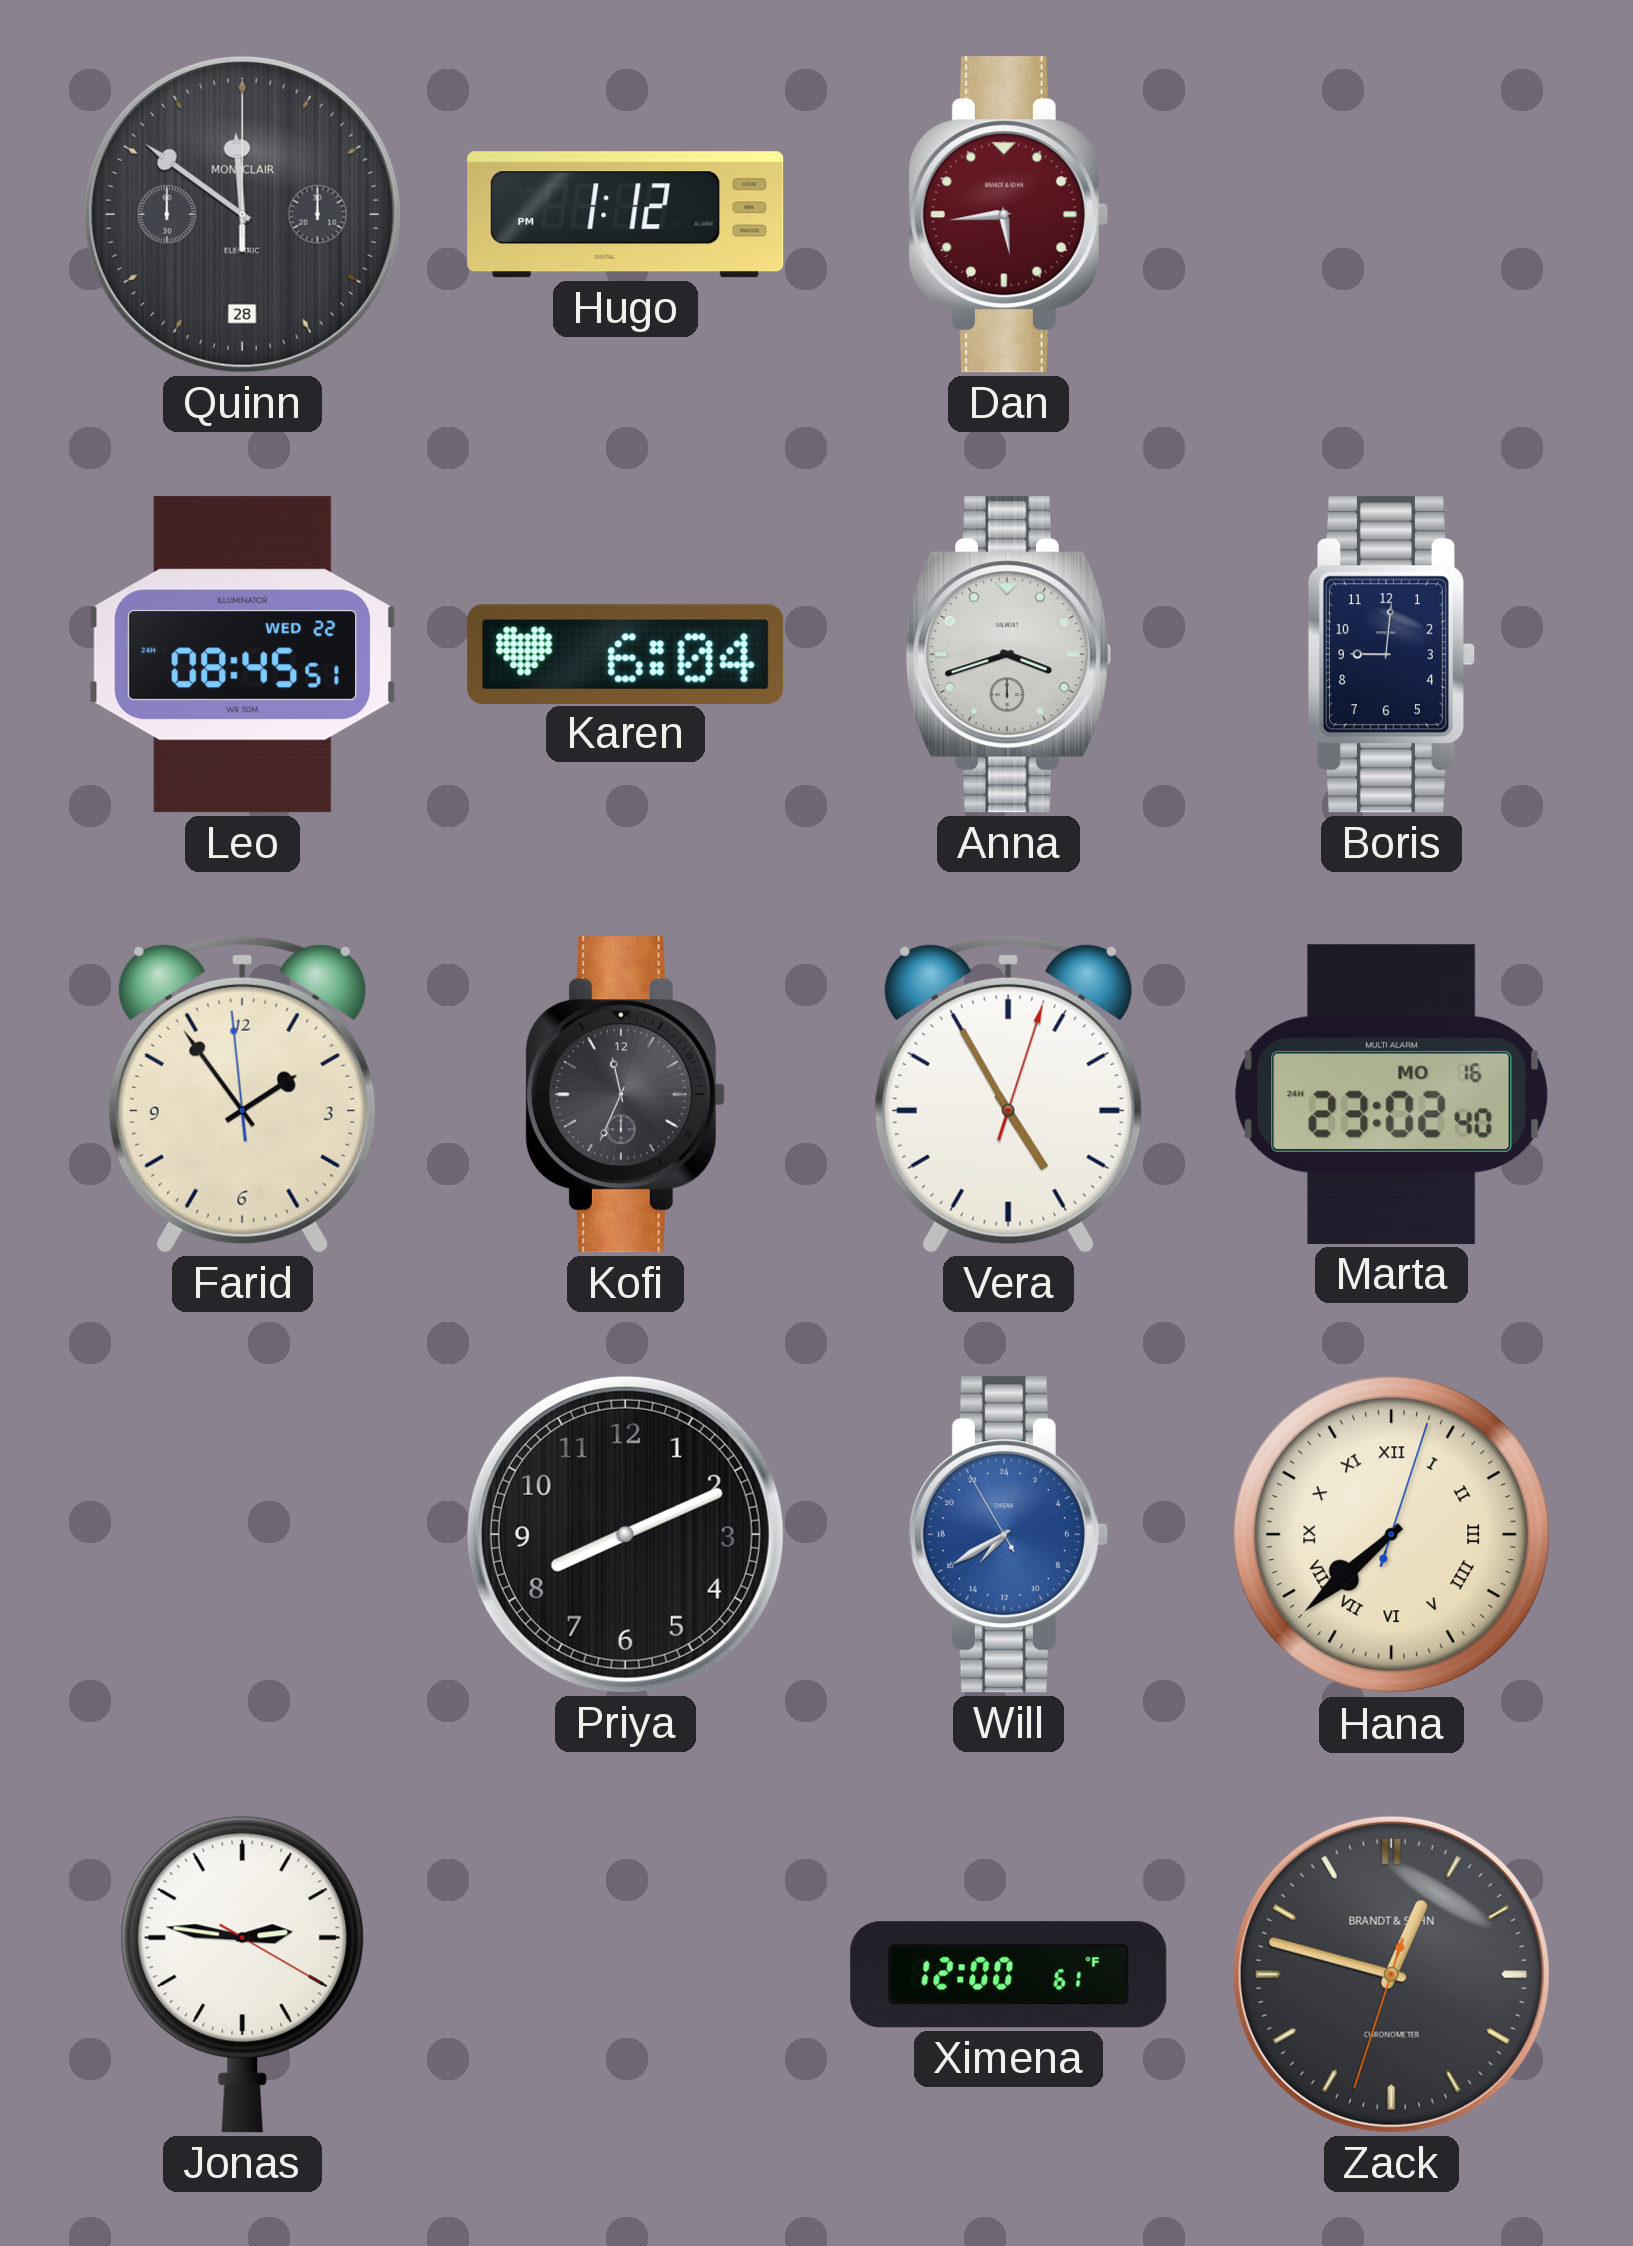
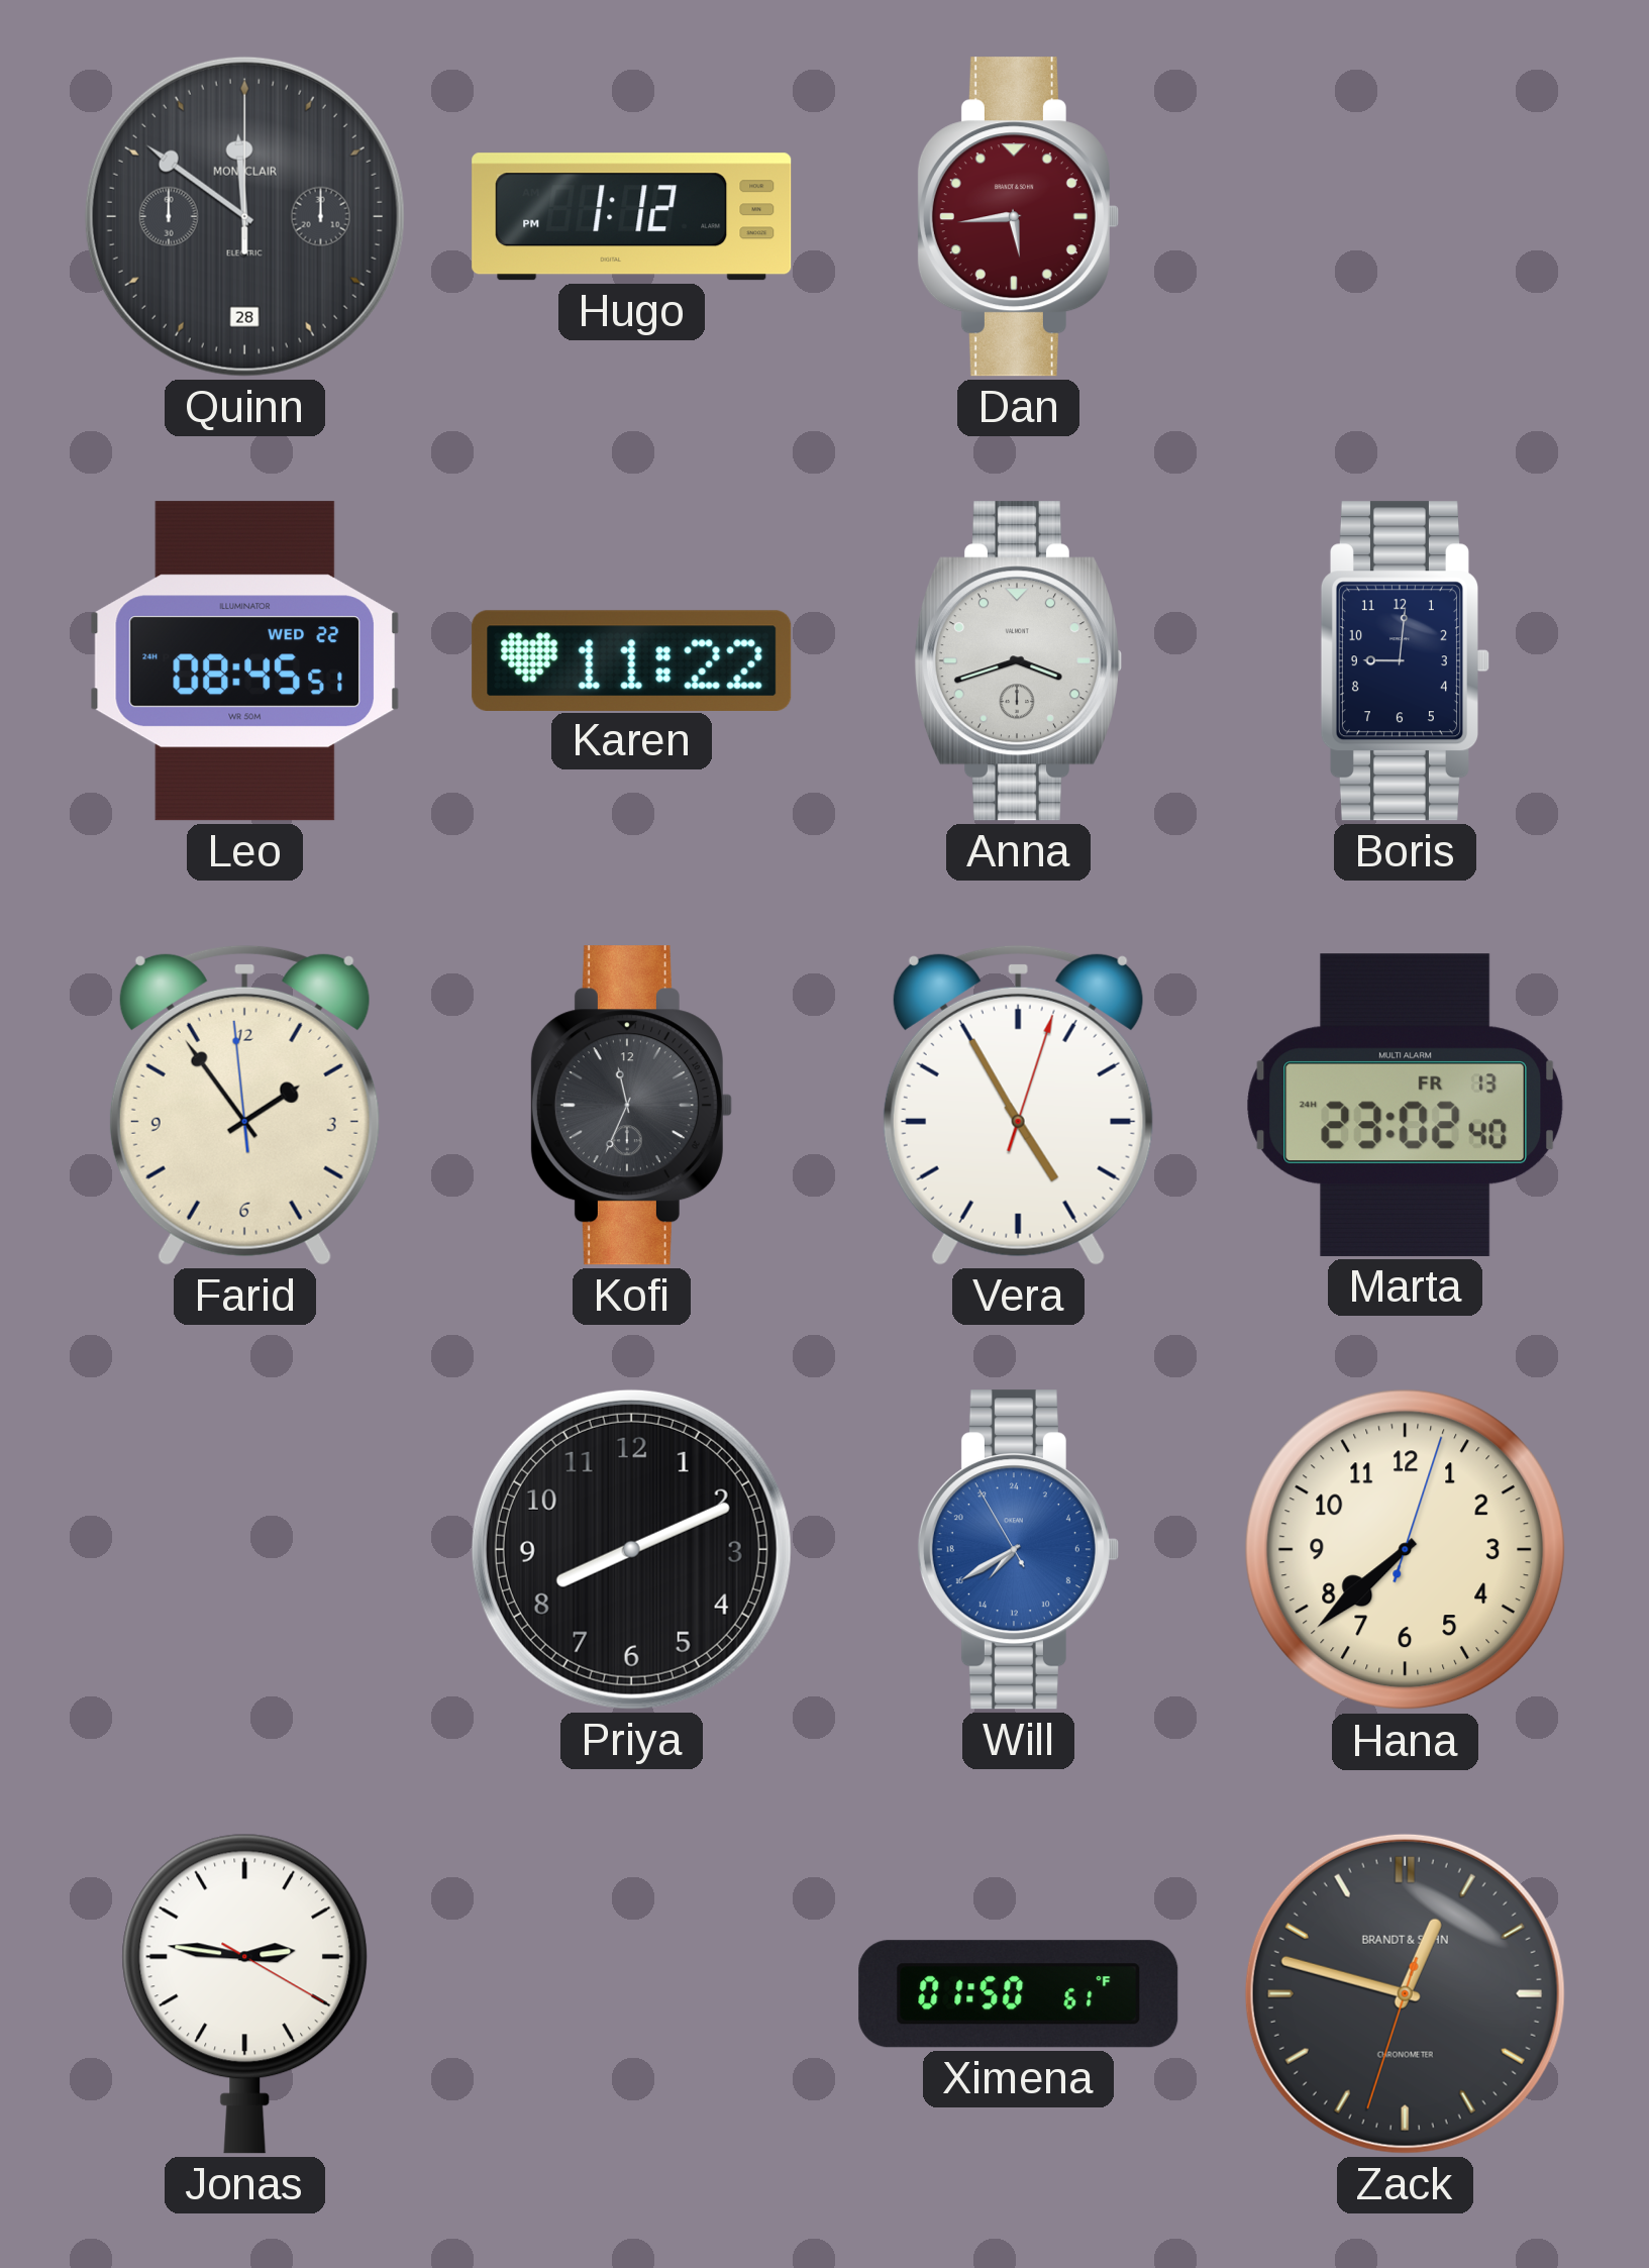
Karen: 6:04 -> 11:22
Marta date: MO 16 -> FR 13
Hana numerals: Roman -> Arabic
Ximena: 12:00 -> 01:50
